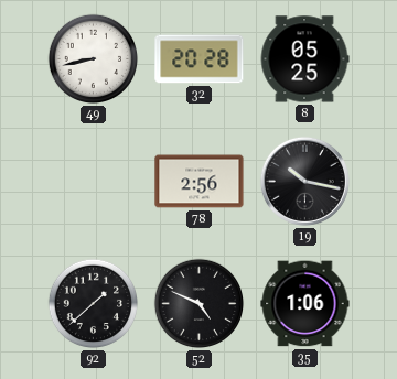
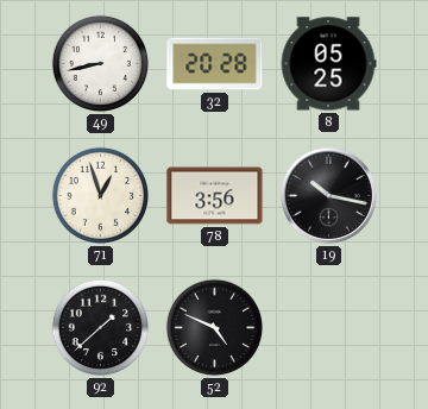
71: none -> 12:57
78: 2:56 -> 3:56
35: 1:06 -> none
